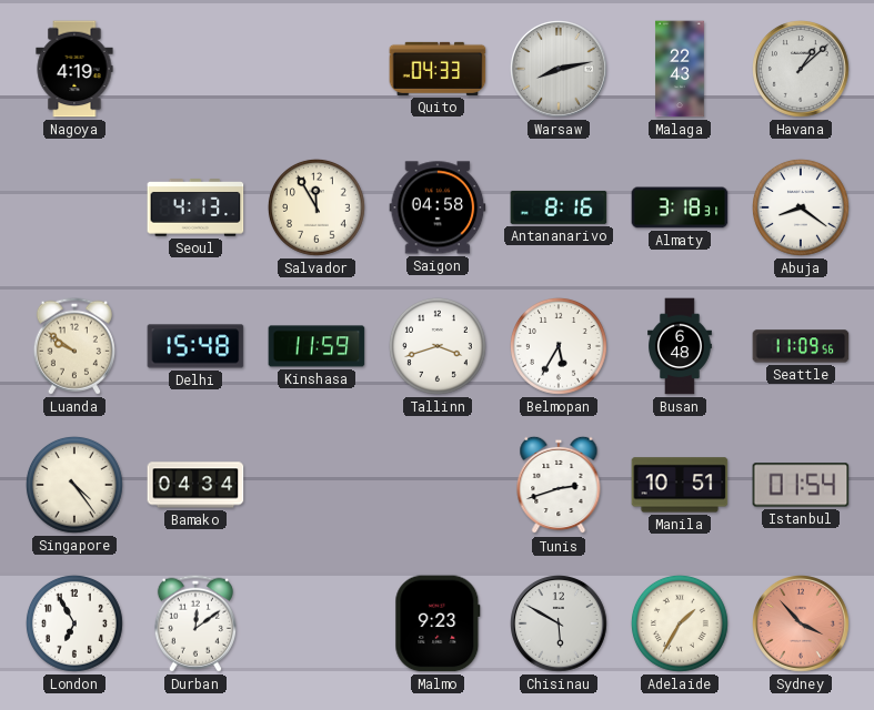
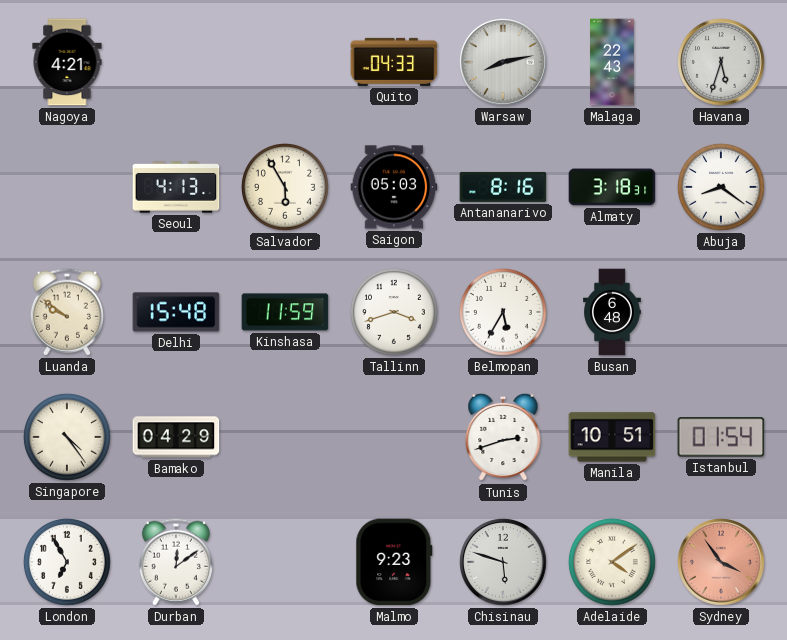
Nagoya: 4:19 -> 4:21
Havana: 1:08 -> 5:33
Salvador: 11:55 -> 5:55
Saigon: 04:58 -> 05:03
Seattle: 11:09 -> none
Bamako: 04:34 -> 04:29
Chisinau: 5:50 -> 5:48
Adelaide: 1:35 -> 4:09
Sydney: 3:53 -> 3:54
